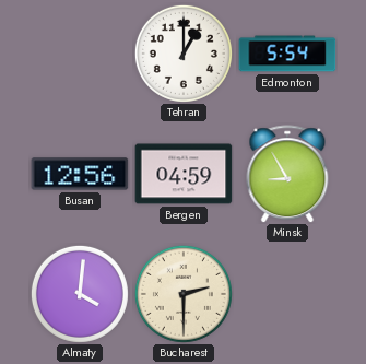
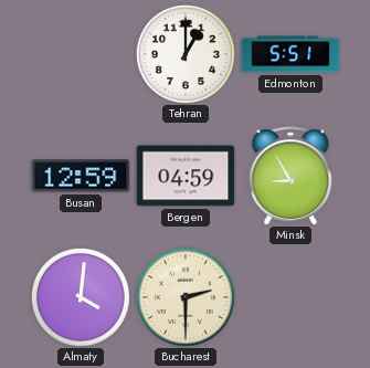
Edmonton: 5:54 -> 5:51
Busan: 12:56 -> 12:59
